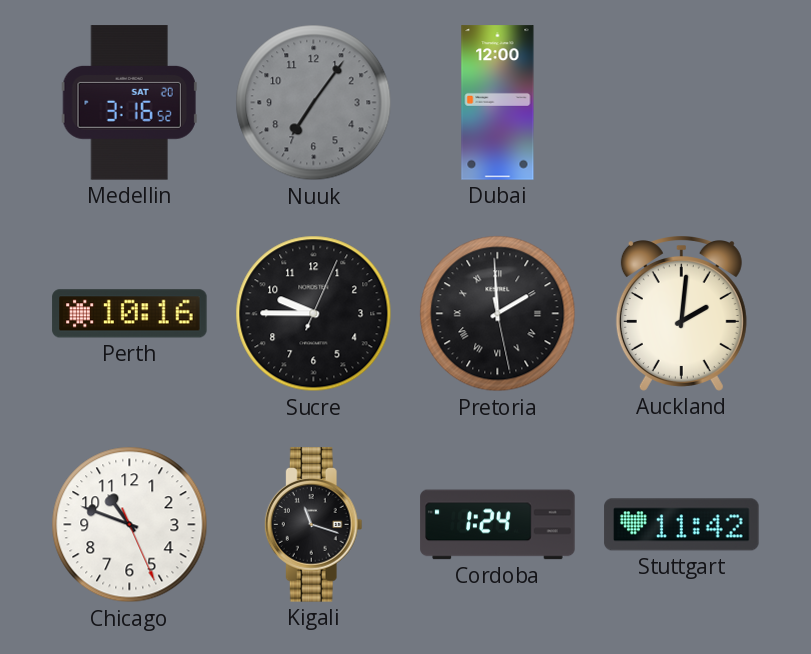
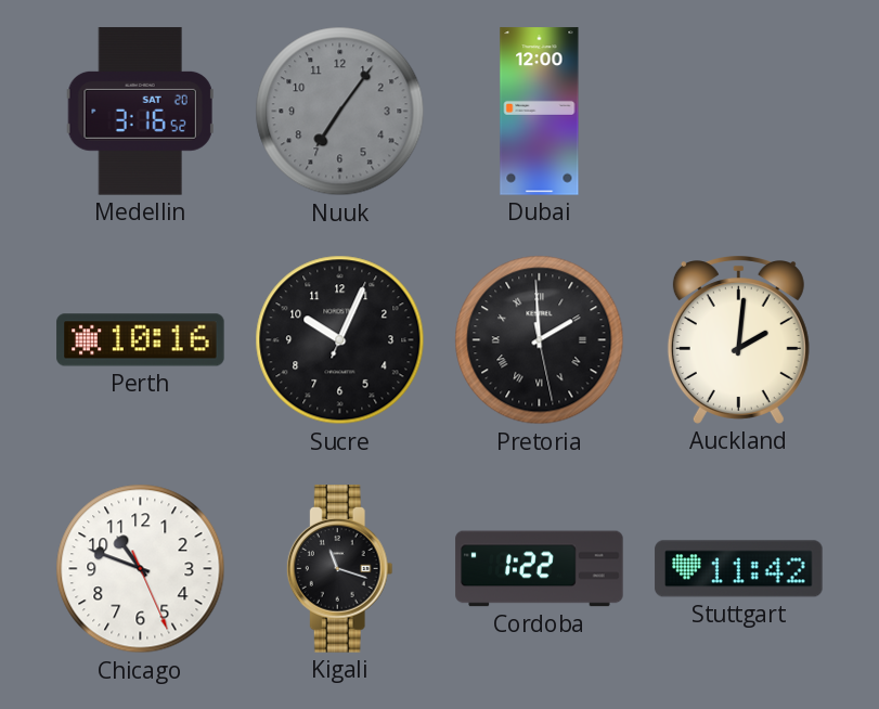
Sucre: 9:45 -> 10:04
Cordoba: 1:24 -> 1:22
